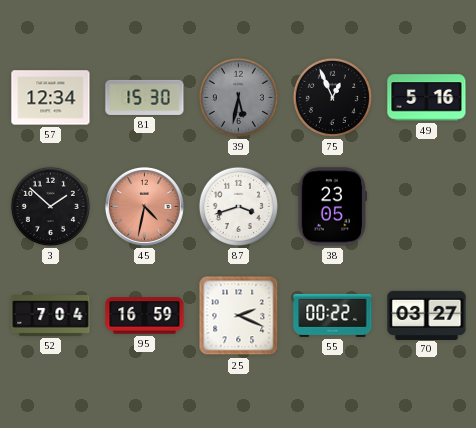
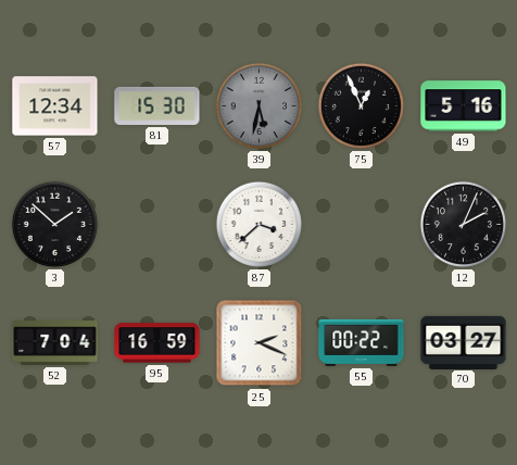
45: 4:32 -> none
87: 3:42 -> 3:38
38: 23:05 -> none
12: none -> 2:04
